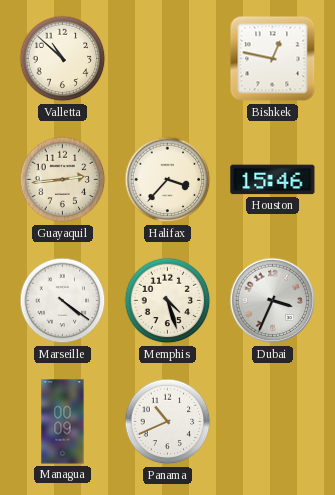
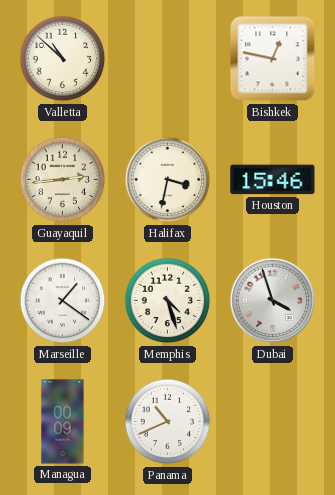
Halifax: 3:37 -> 3:32
Marseille: 4:21 -> 1:21
Dubai: 3:34 -> 3:57
